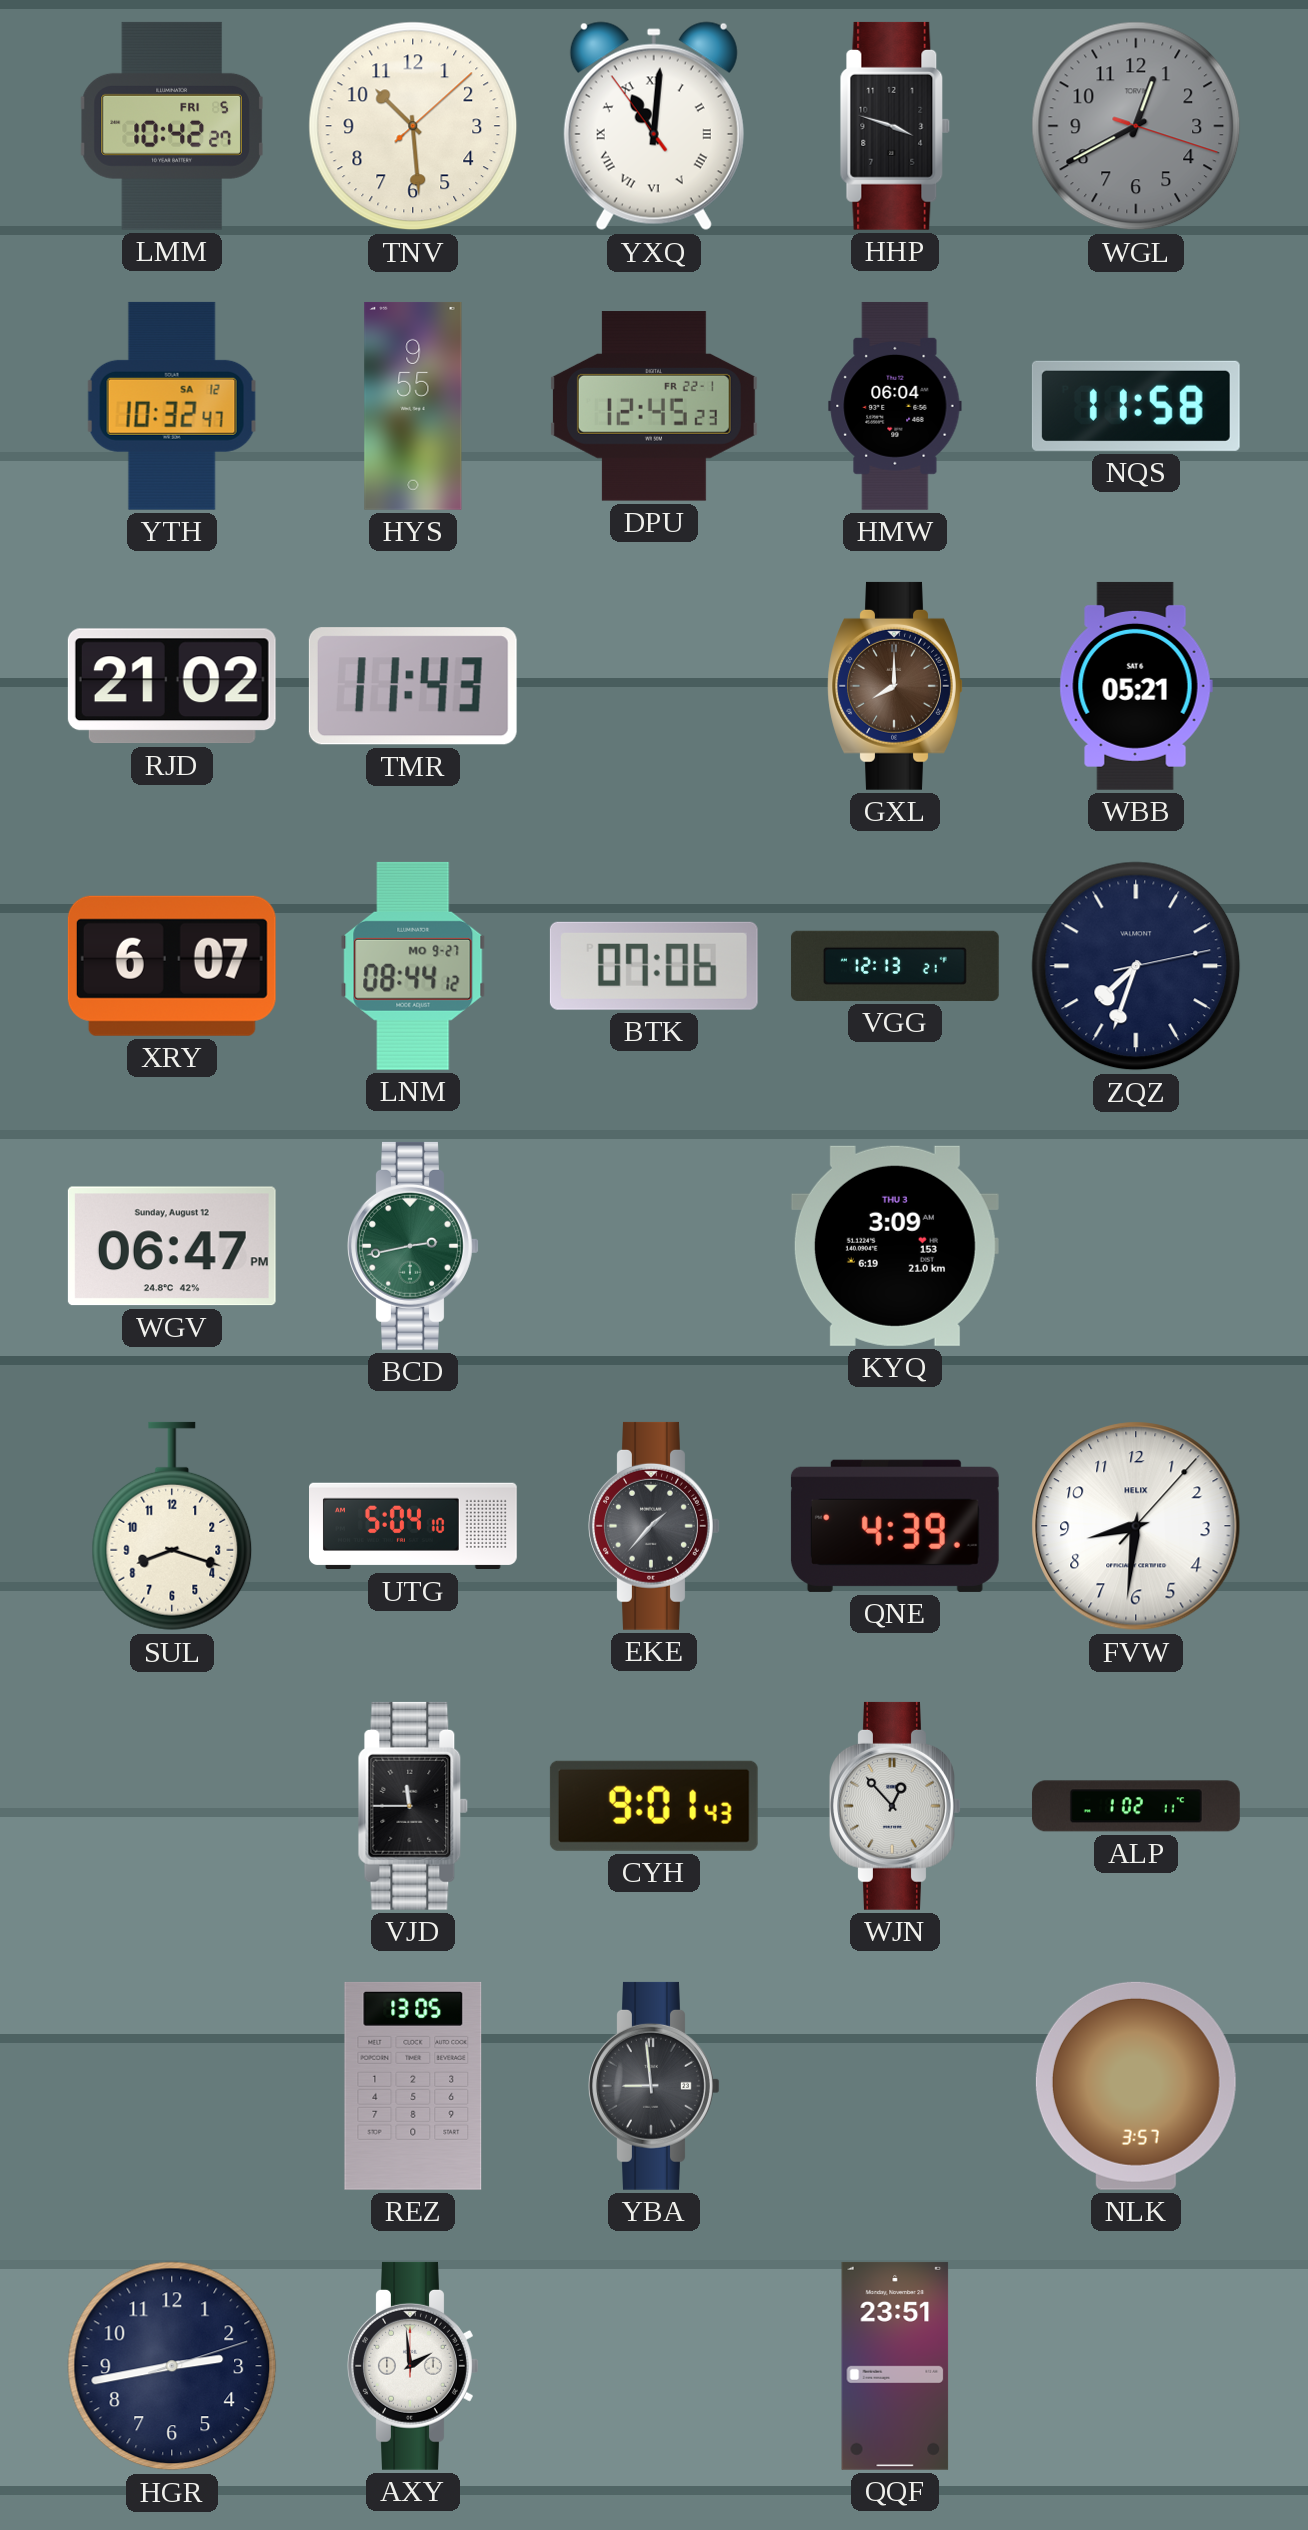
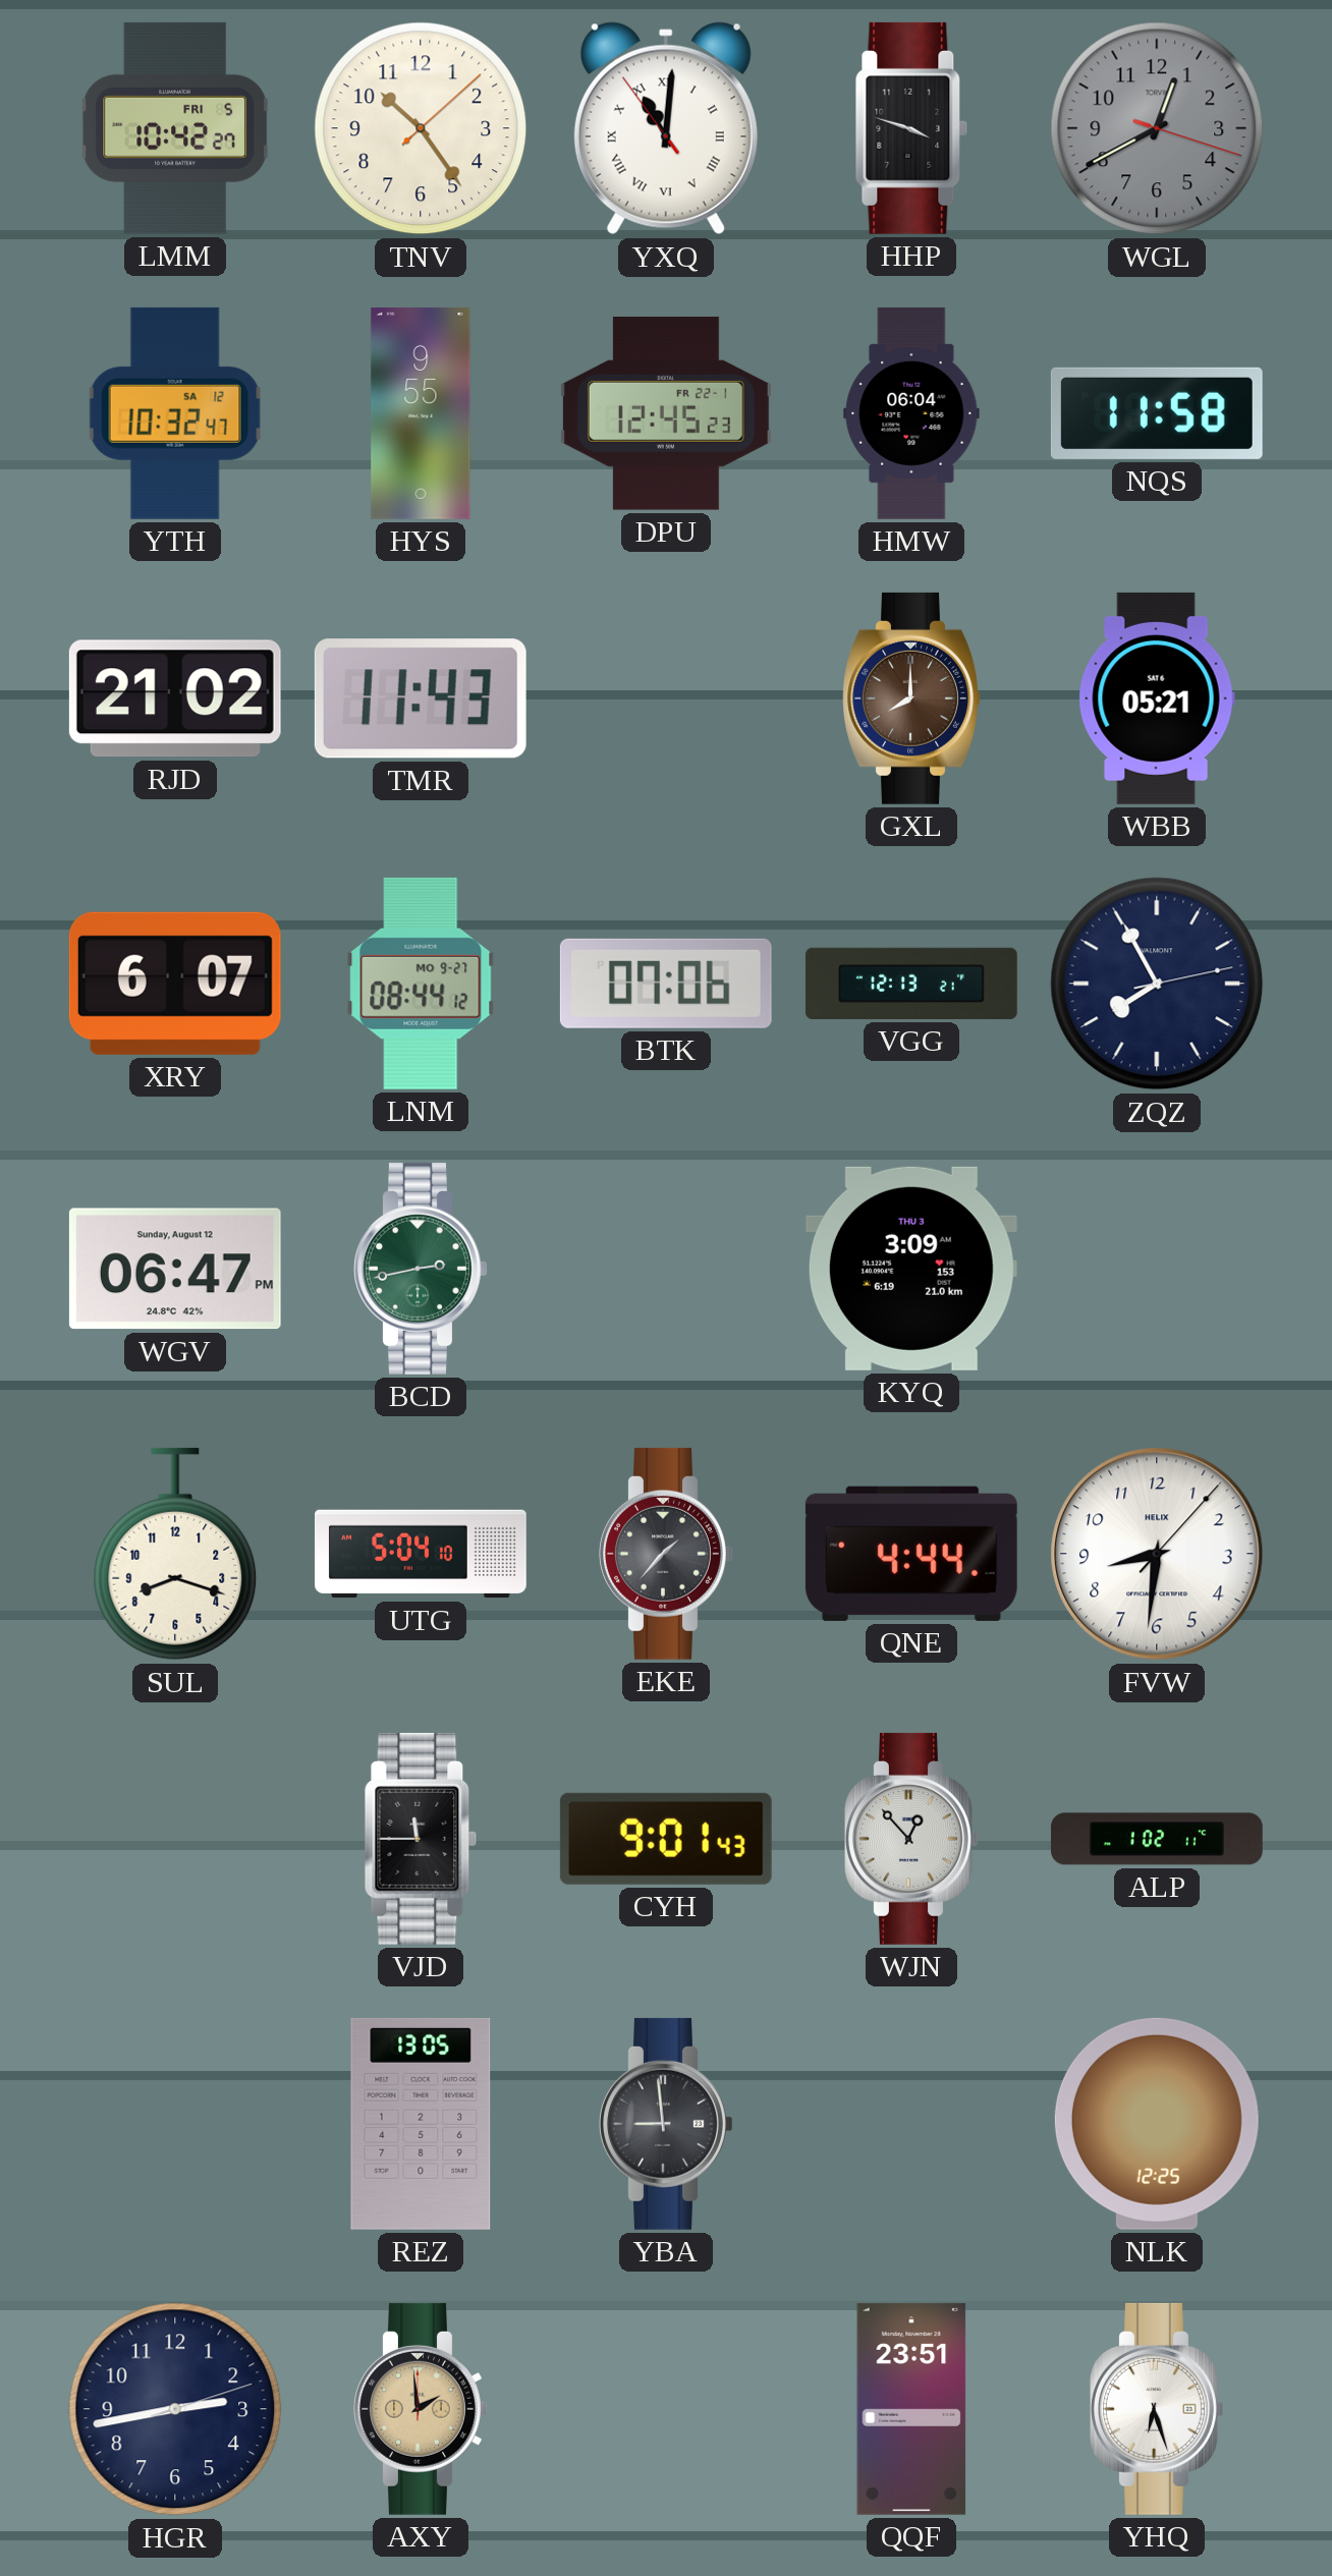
TNV: 10:29 -> 10:24
ZQZ: 7:33 -> 7:55
QNE: 4:39 -> 4:44
NLK: 3:57 -> 12:25
AXY dial: white -> champagne
YHQ: none -> 6:27
